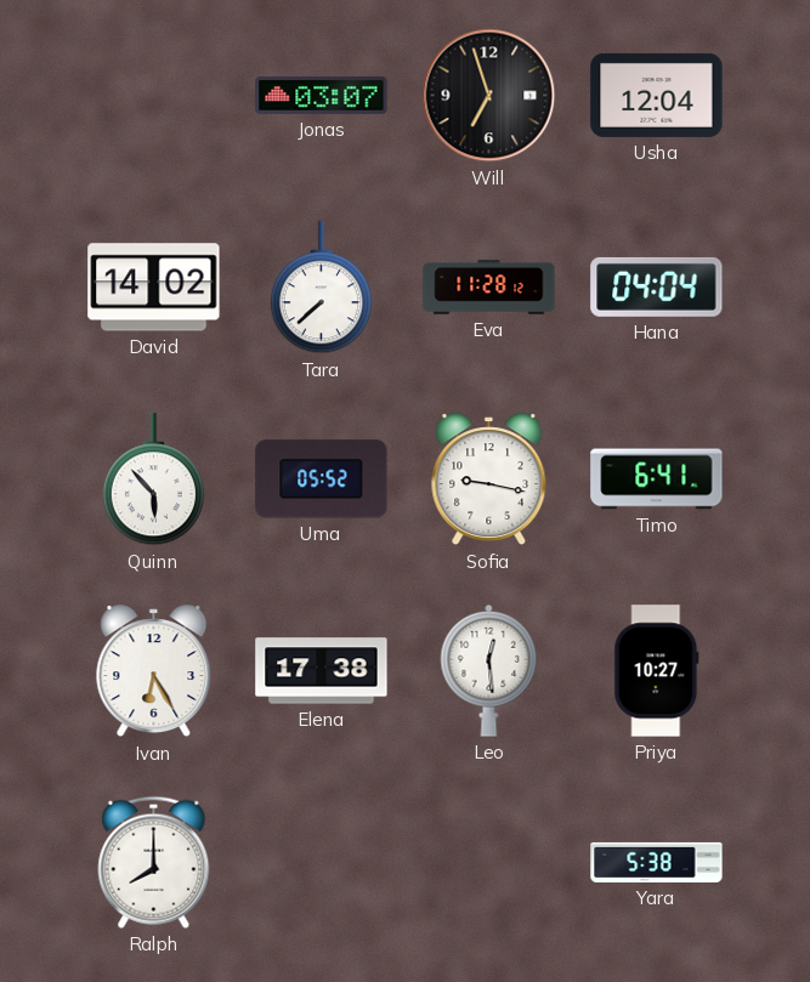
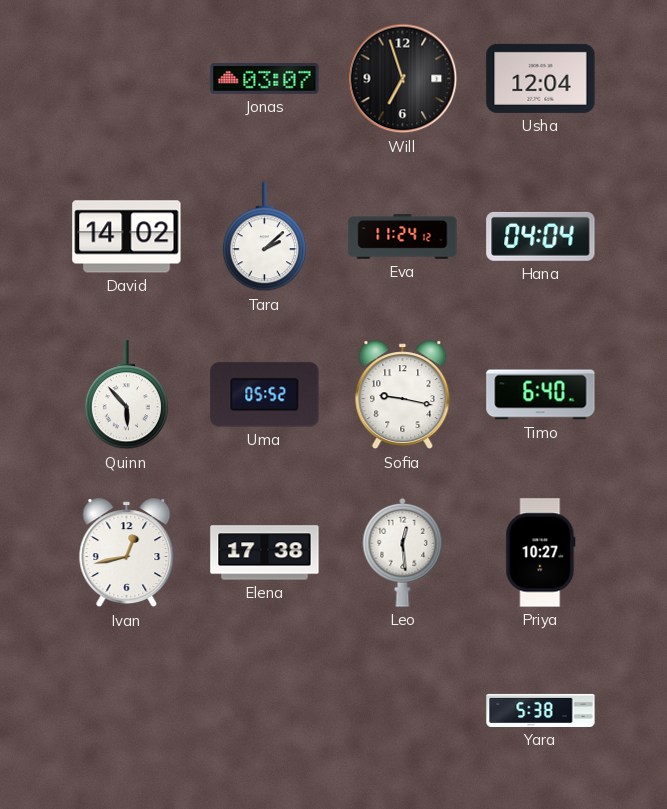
Tara: 7:38 -> 2:08
Eva: 11:28 -> 11:24
Timo: 6:41 -> 6:40
Ivan: 6:25 -> 12:43
Ralph: 8:00 -> none
